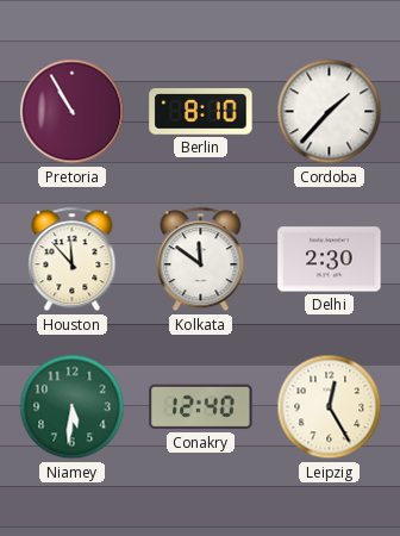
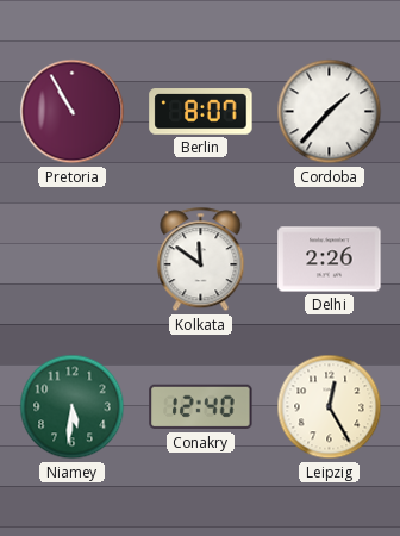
Berlin: 8:10 -> 8:07
Houston: 11:53 -> none
Delhi: 2:30 -> 2:26
